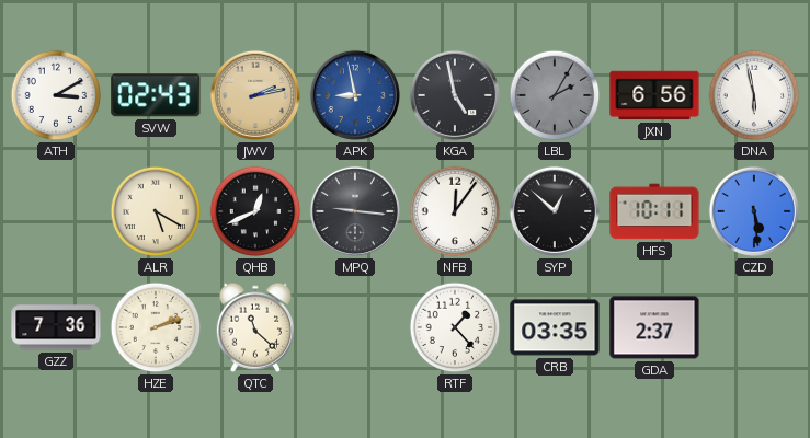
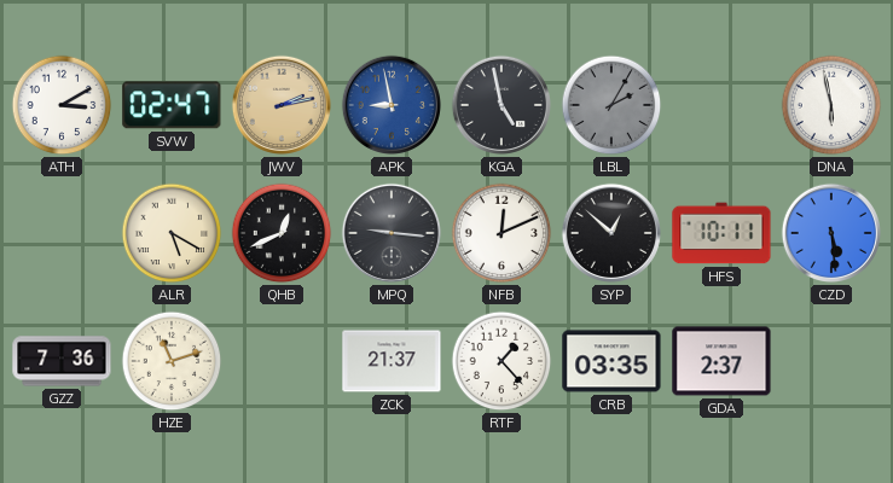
SVW: 02:43 -> 02:47
JXN: 6:56 -> none
NFB: 12:06 -> 12:11
HZE: 2:12 -> 11:12
QTC: 11:22 -> none
ZCK: none -> 21:37
